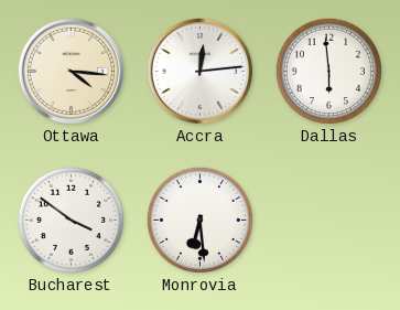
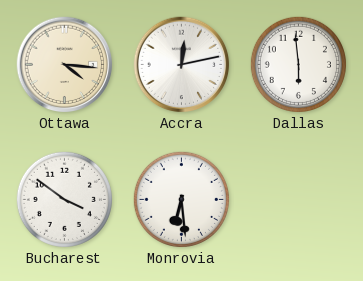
Accra: 12:14 -> 12:13
